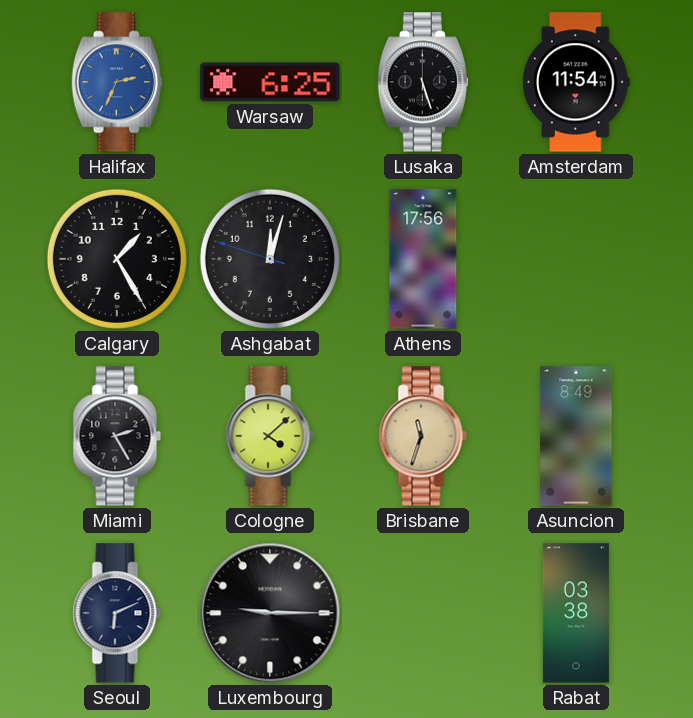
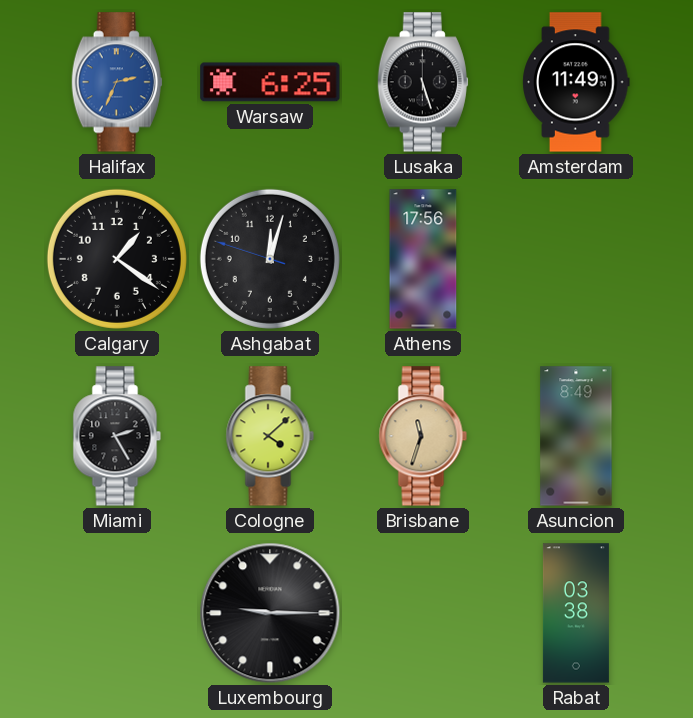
Amsterdam: 11:54 -> 11:49
Calgary: 1:25 -> 1:21
Seoul: 6:11 -> none
